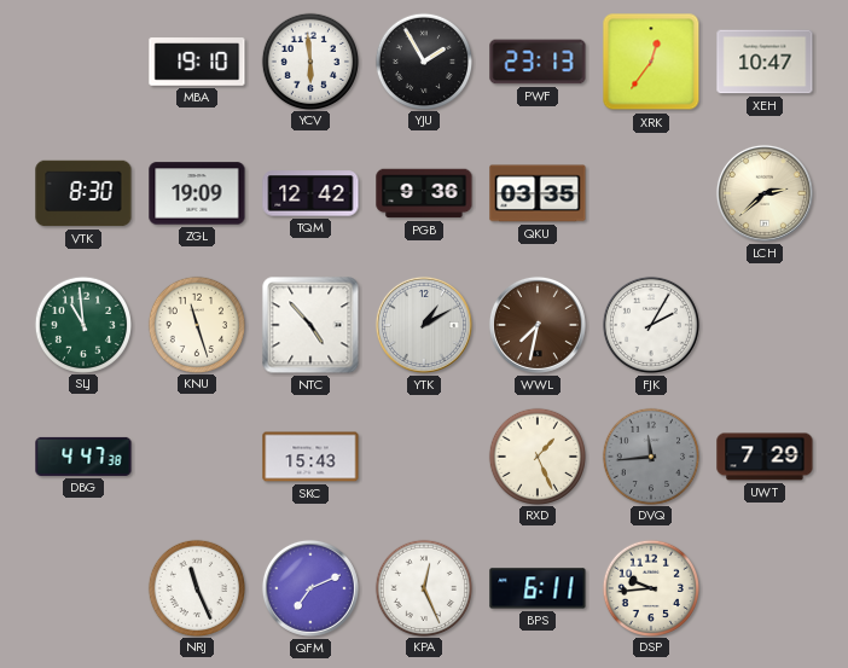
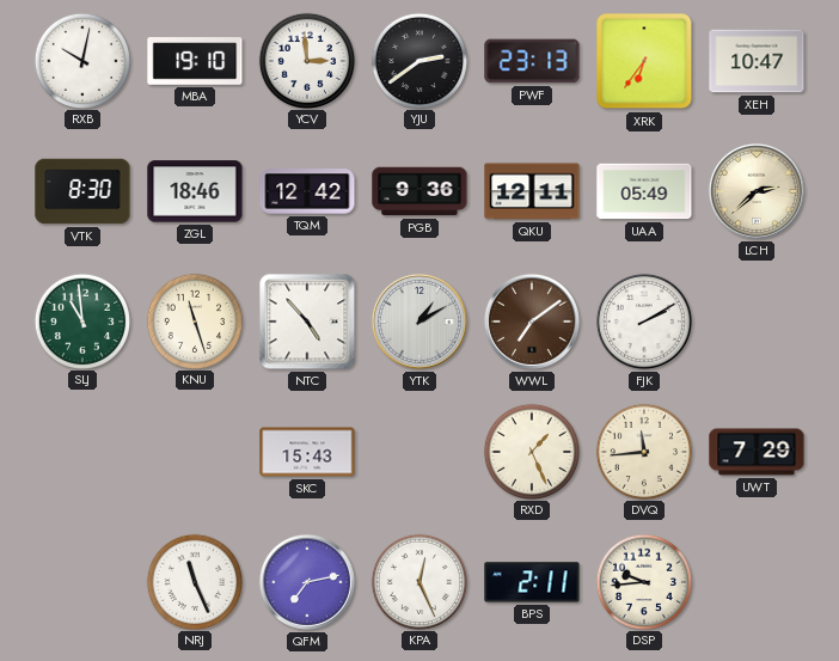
RXB: none -> 10:02
YCV: 5:59 -> 2:59
YJU: 1:55 -> 2:39
XRK: 12:36 -> 6:36
ZGL: 19:09 -> 18:46
QKU: 03:35 -> 12:11
UAA: none -> 05:49
WWL: 7:32 -> 7:09
FJK: 2:05 -> 2:10
DBG: 4:47 -> none
DVQ dial: grey -> cream
QFM: 7:11 -> 7:13
BPS: 6:11 -> 2:11
